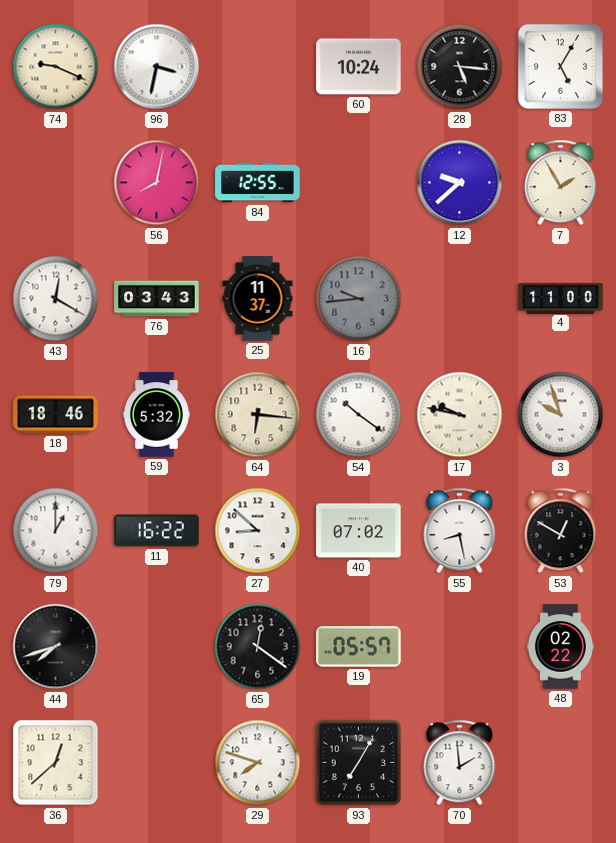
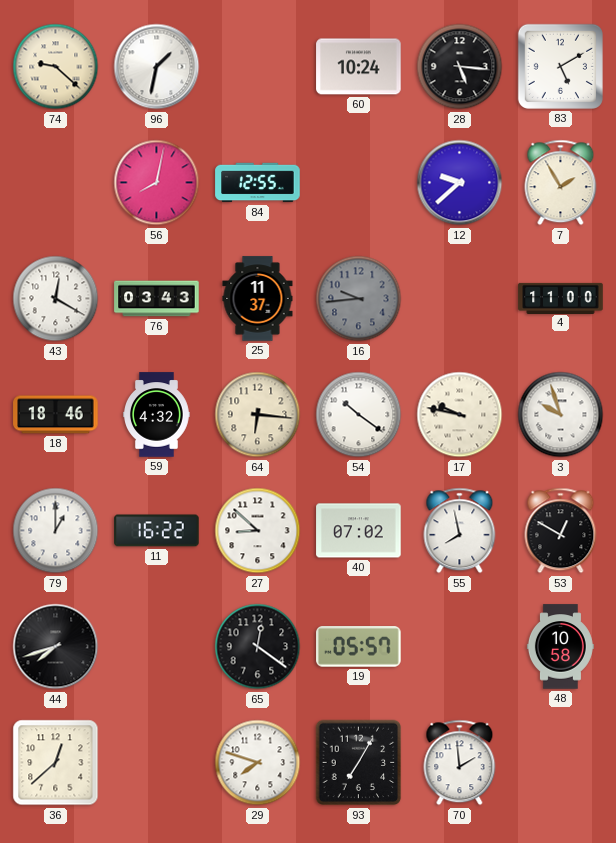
74: 9:19 -> 9:22
96: 3:32 -> 1:32
83: 5:05 -> 5:10
59: 5:32 -> 4:32
55: 8:28 -> 7:58
48: 02:22 -> 10:58
